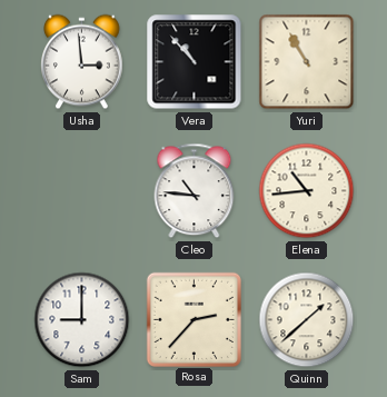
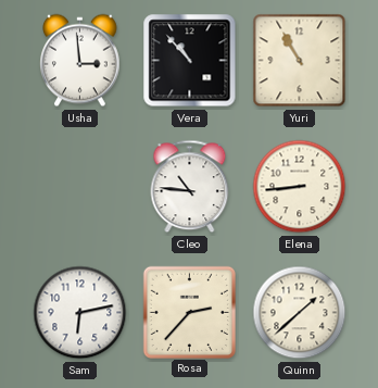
Elena: 10:44 -> 8:44
Sam: 9:00 -> 6:13
